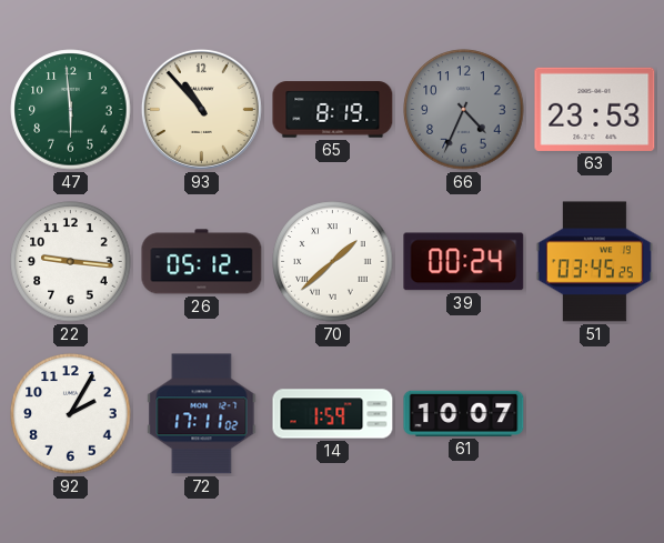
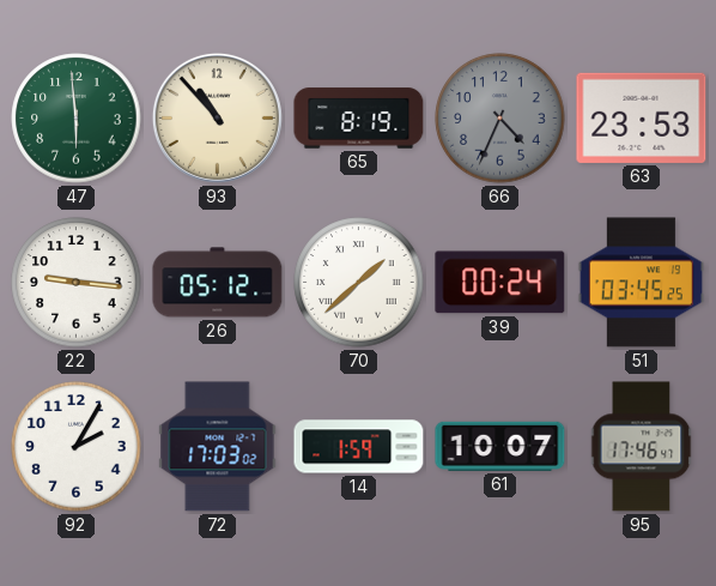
72: 17:11 -> 17:03
95: none -> 17:46
